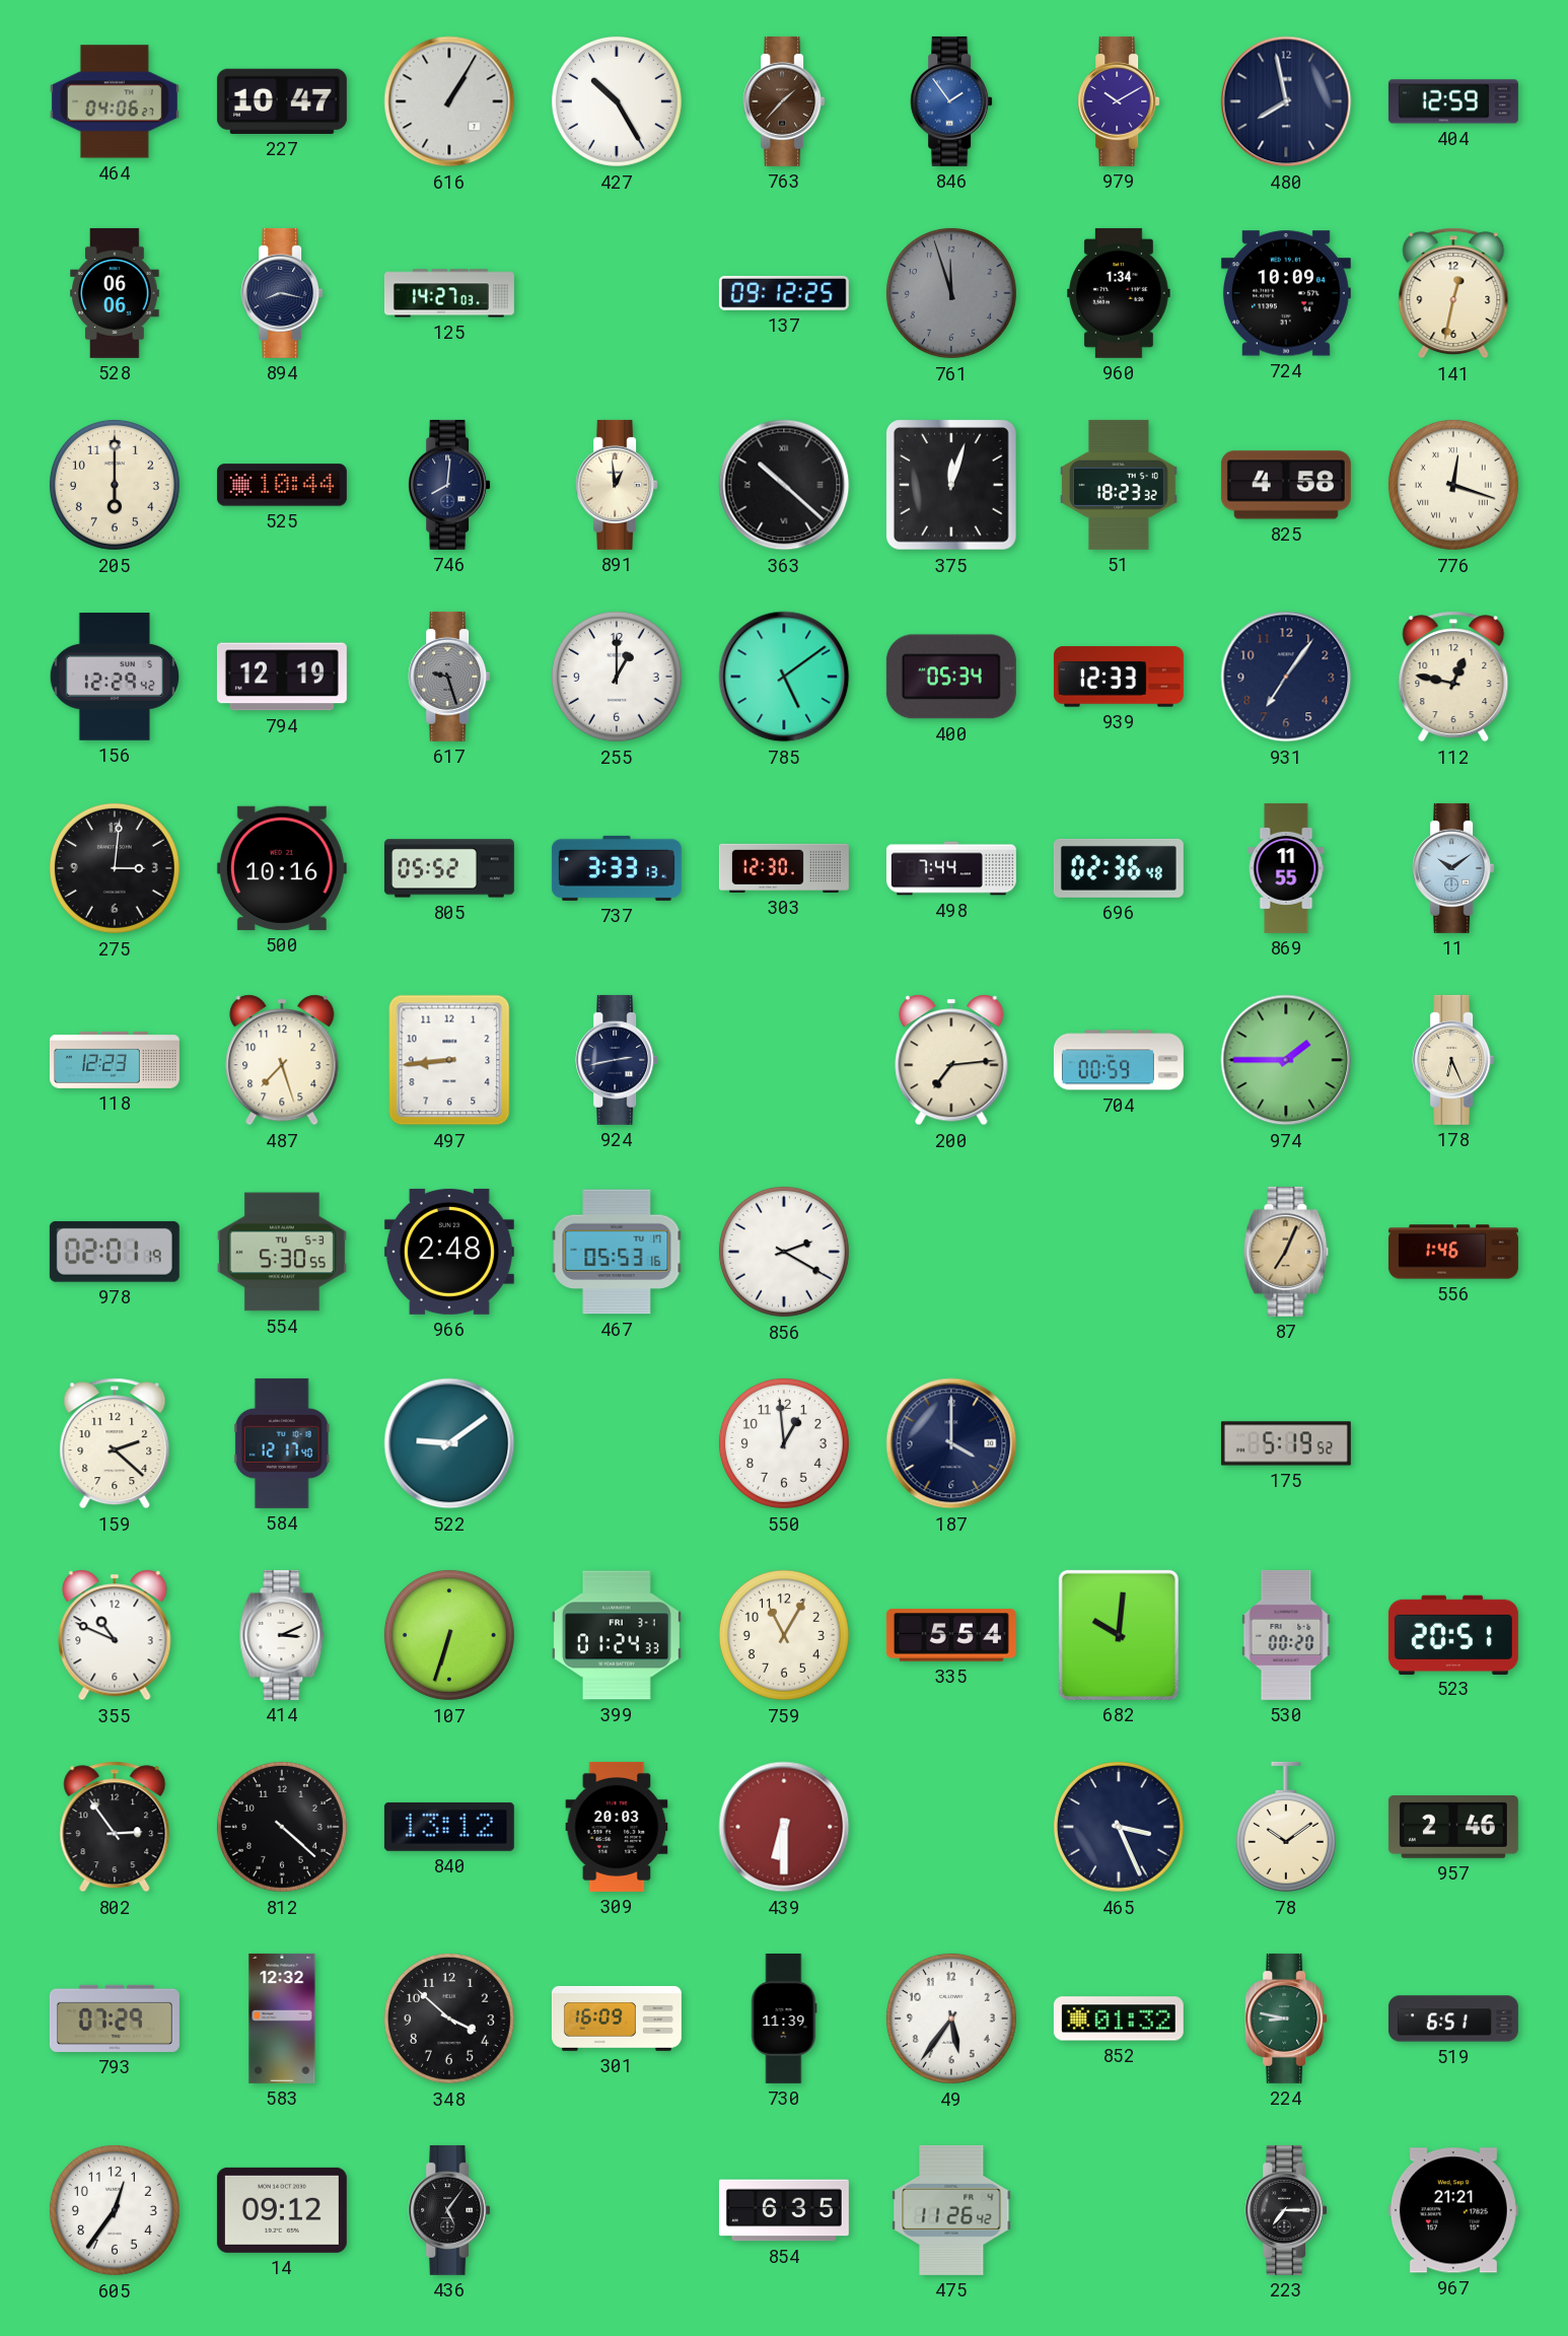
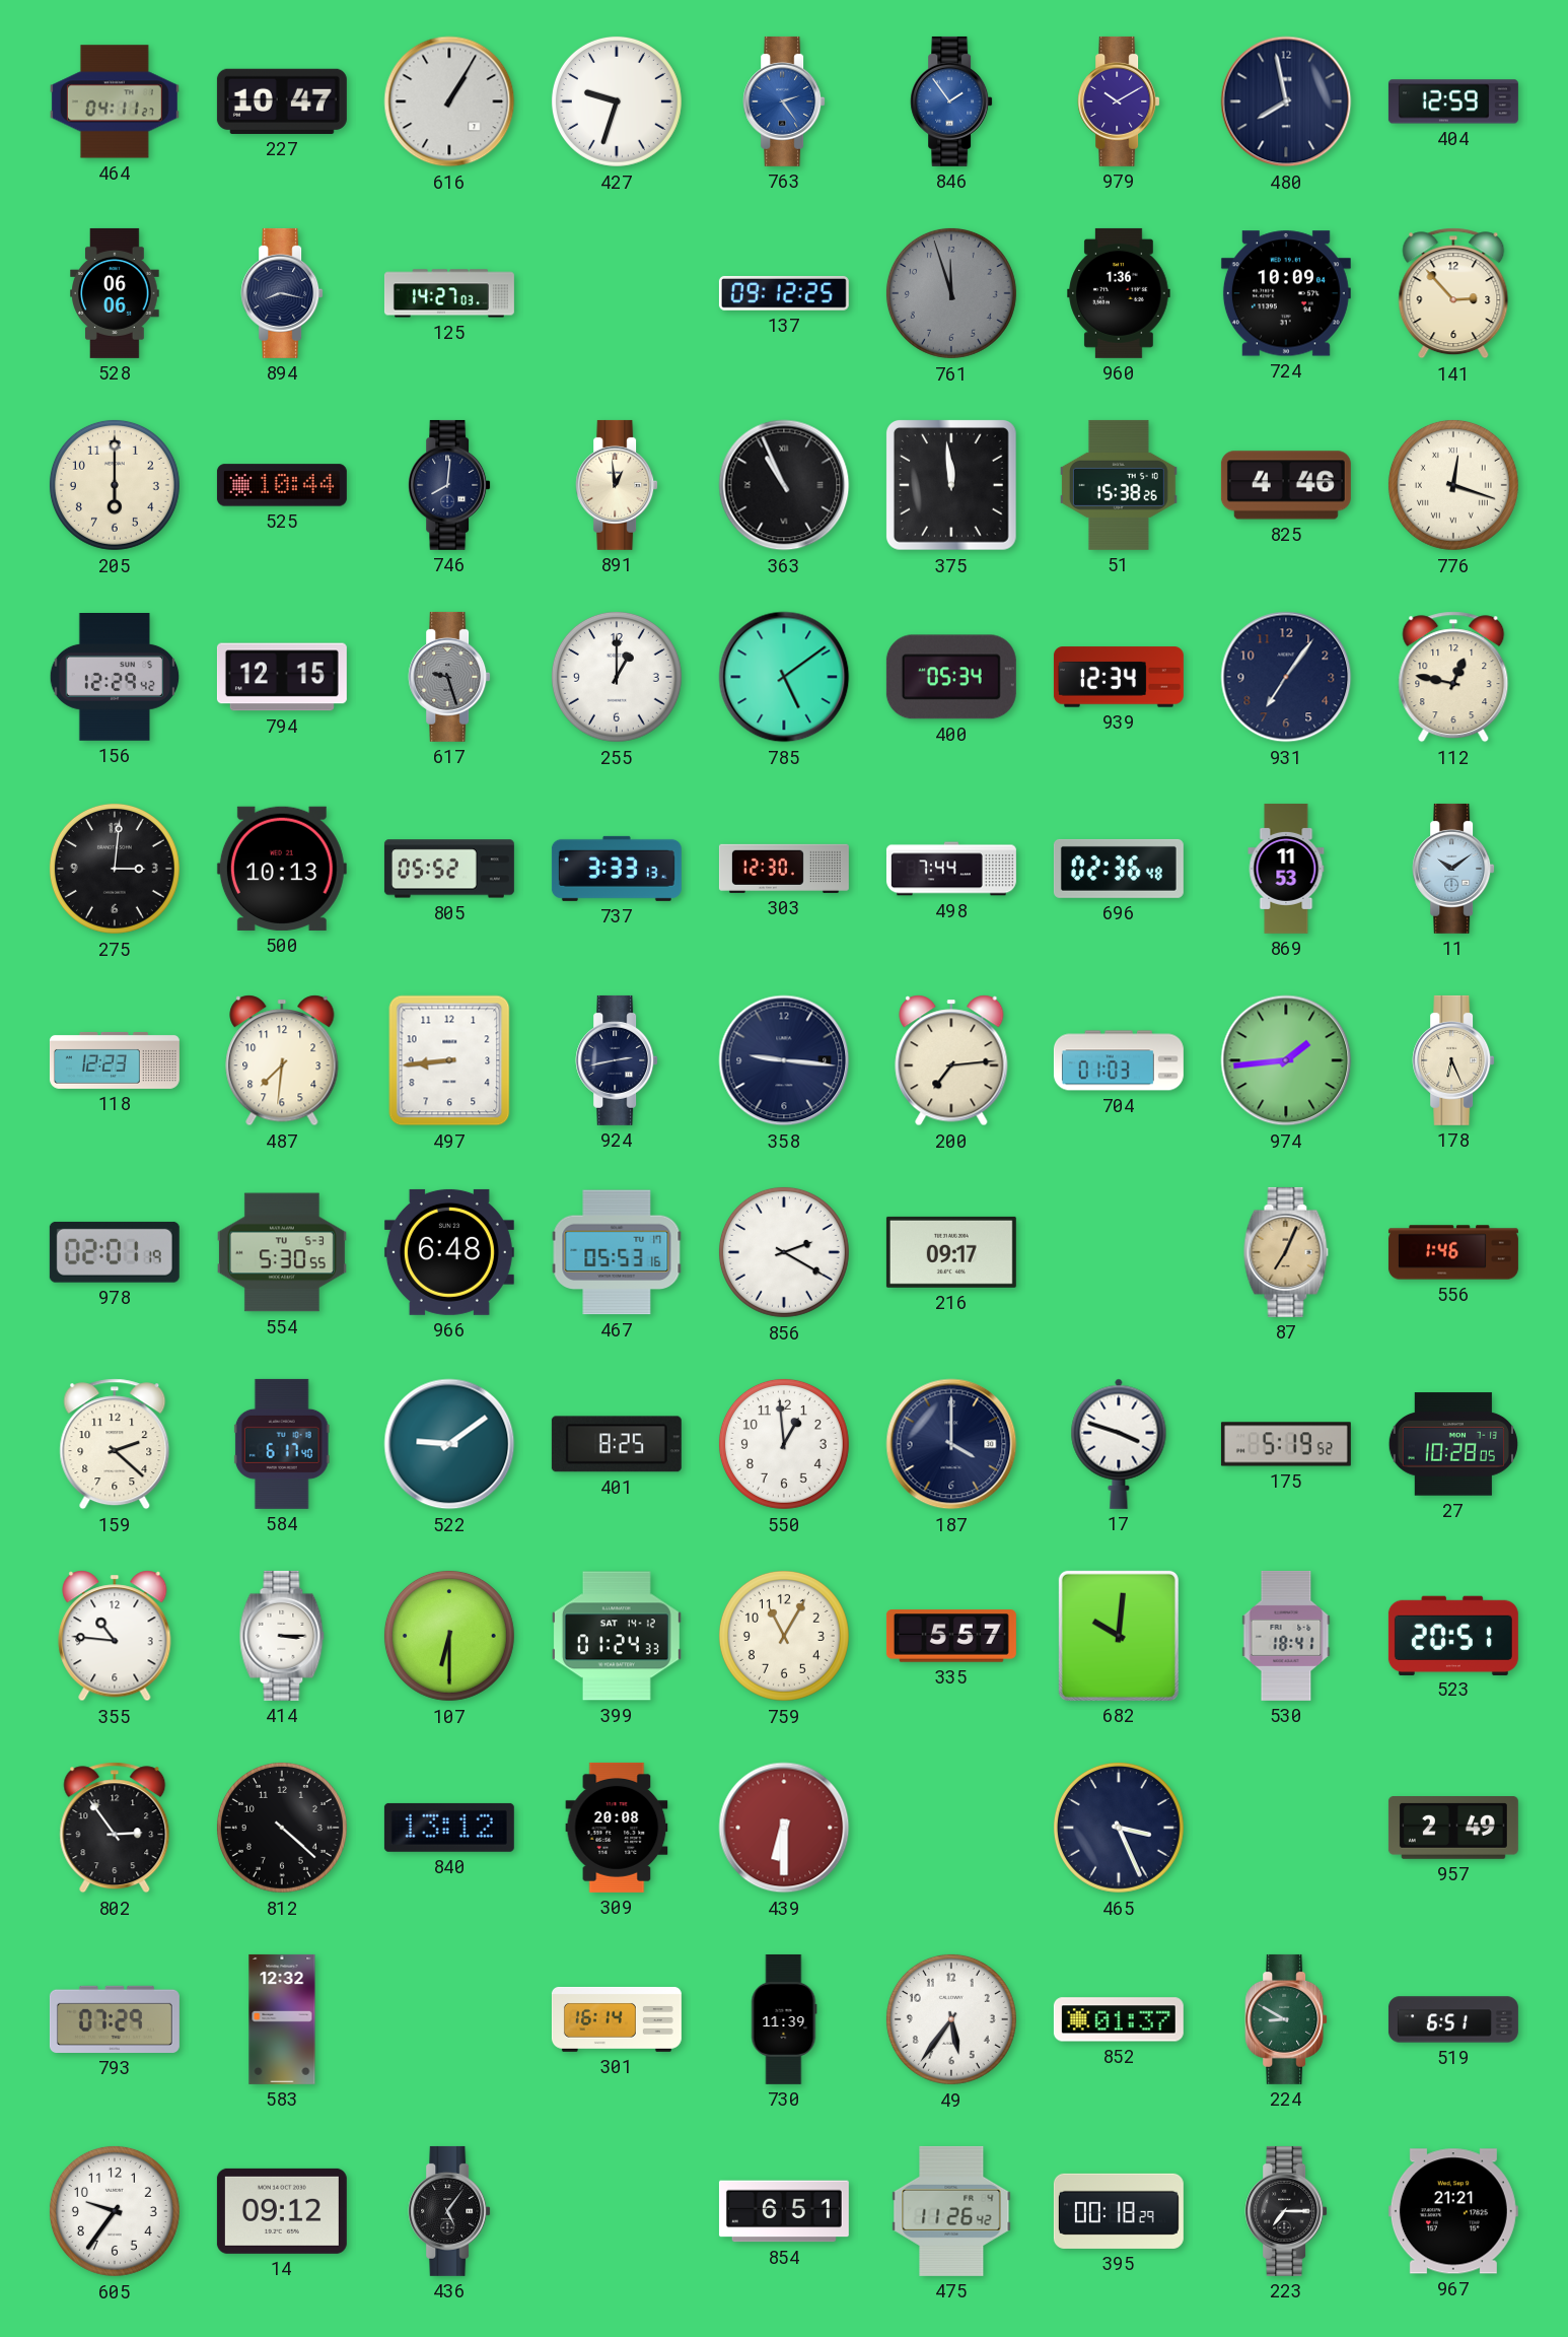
464: 04:06 -> 04:11
427: 10:25 -> 9:33
763: 1:37 -> 2:24
763 dial: brown -> blue
960: 1:34 -> 1:36
141: 12:32 -> 2:53
363: 10:22 -> 10:56
375: 12:03 -> 11:59
51: 18:23 -> 15:38
825: 4:58 -> 4:46
794: 12:19 -> 12:15
939: 12:33 -> 12:34
500: 10:16 -> 10:13
869: 11:55 -> 11:53
487: 7:27 -> 7:31
358: none -> 9:16
704: 00:59 -> 01:03
974: 1:45 -> 1:44
966: 2:48 -> 6:48
216: none -> 09:17
584: 12:17 -> 6:17
401: none -> 8:25
17: none -> 3:48
27: none -> 10:28
355: 10:49 -> 10:46
414: 3:11 -> 3:15
107: 6:33 -> 6:30
399 date: FRI 3-1 -> SAT 14-12
335: 5:54 -> 5:57
530: 00:20 -> 18:41
309: 20:03 -> 20:08
78: 10:09 -> none
957: 2:46 -> 2:49
348: 3:52 -> none
301: 16:09 -> 16:14
852: 01:32 -> 01:37
224: 8:47 -> 8:50
605: 12:36 -> 9:36
854: 6:35 -> 6:51
395: none -> 00:18
